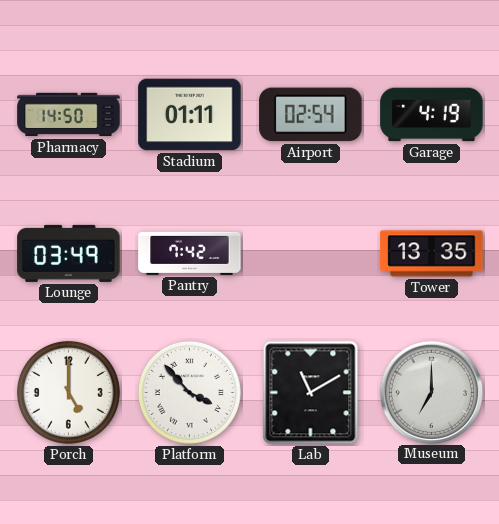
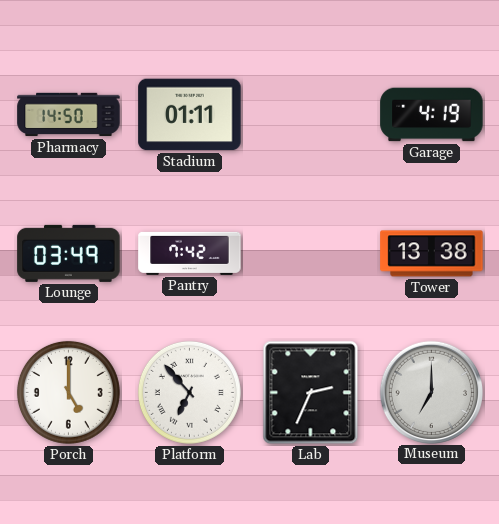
Airport: 02:54 -> none
Tower: 13:35 -> 13:38
Platform: 3:53 -> 6:53
Lab: 11:10 -> 2:34
